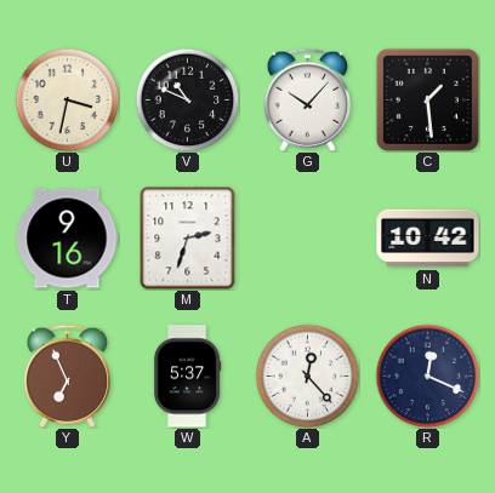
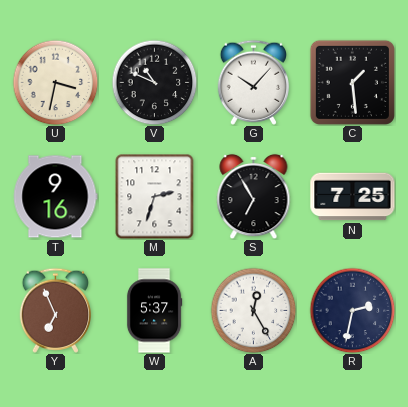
S: none -> 6:55
N: 10:42 -> 7:25
A: 12:23 -> 12:25
R: 12:19 -> 2:32
